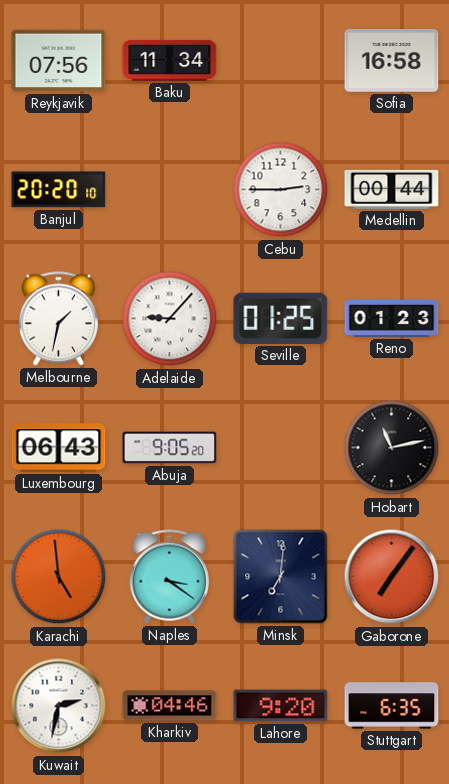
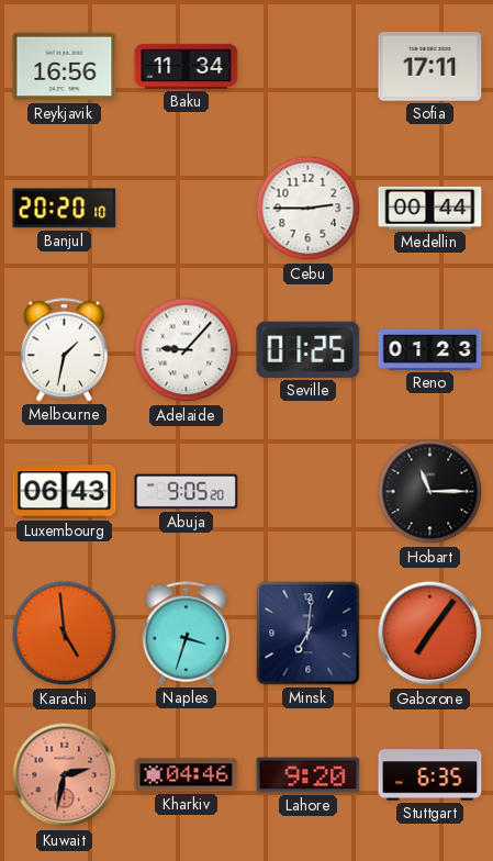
Reykjavik: 07:56 -> 16:56
Sofia: 16:58 -> 17:11
Hobart: 11:13 -> 11:15
Naples: 3:21 -> 3:33
Kuwait dial: white -> salmon
